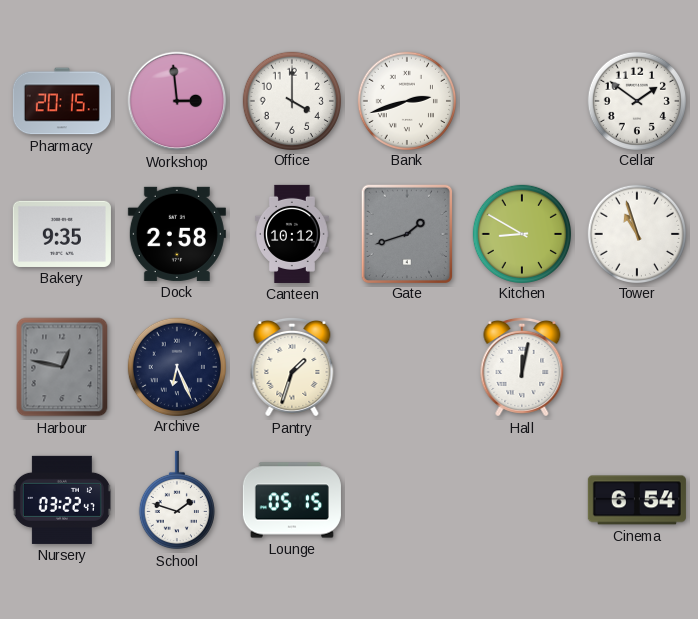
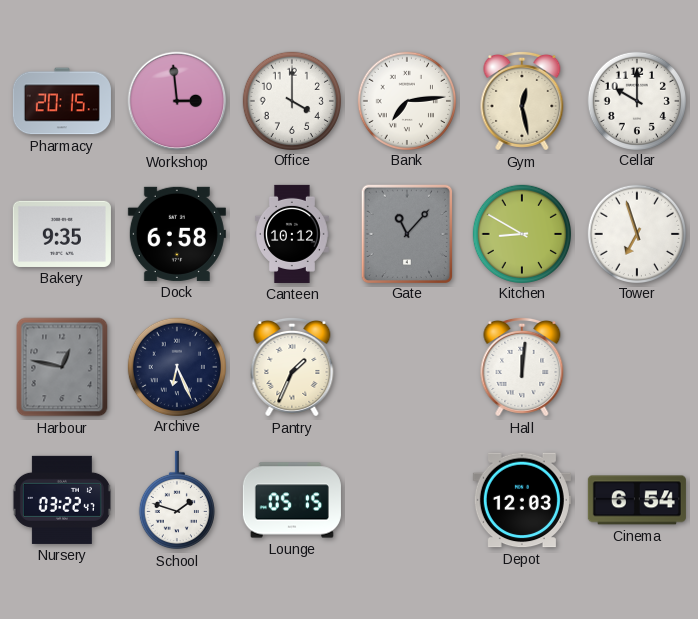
Bank: 2:42 -> 7:14
Gym: none -> 12:28
Cellar: 1:51 -> 10:00
Dock: 2:58 -> 6:58
Gate: 1:42 -> 11:07
Tower: 10:57 -> 6:57
Pantry: 1:33 -> 1:34
Hall: 12:02 -> 12:01
Depot: none -> 12:03
